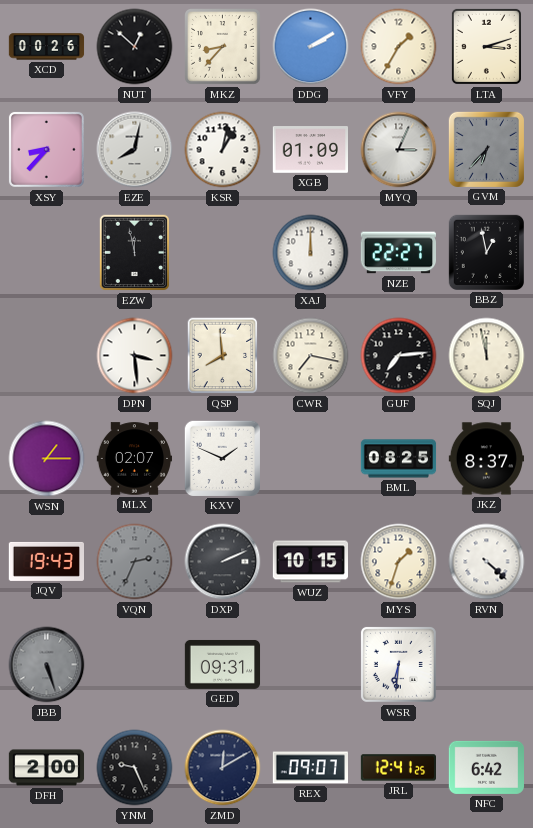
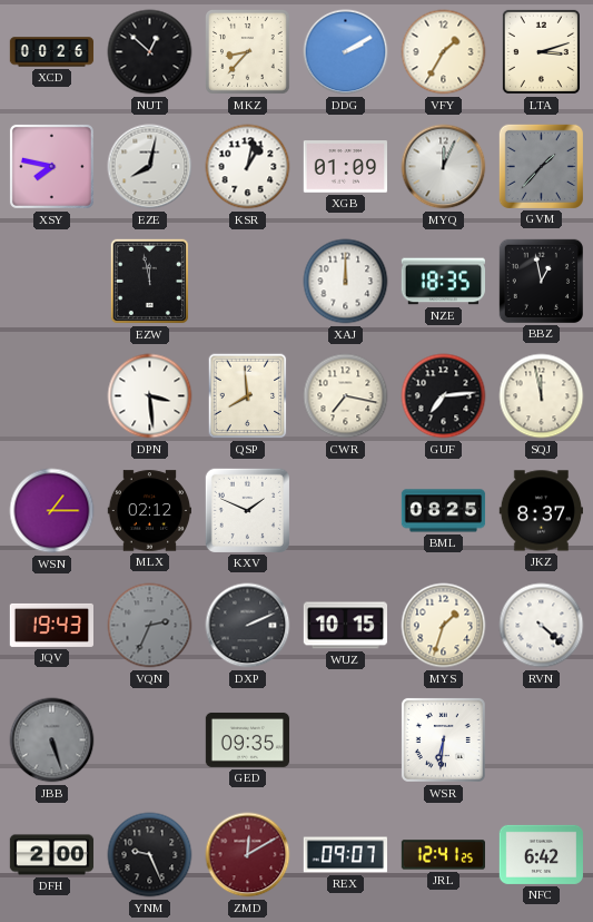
XSY: 8:37 -> 7:47
MYQ: 3:04 -> 12:04
GVM: 6:37 -> 1:37
NZE: 22:27 -> 18:35
MLX: 02:07 -> 02:12
GED: 09:31 -> 09:35
ZMD dial: navy -> burgundy
